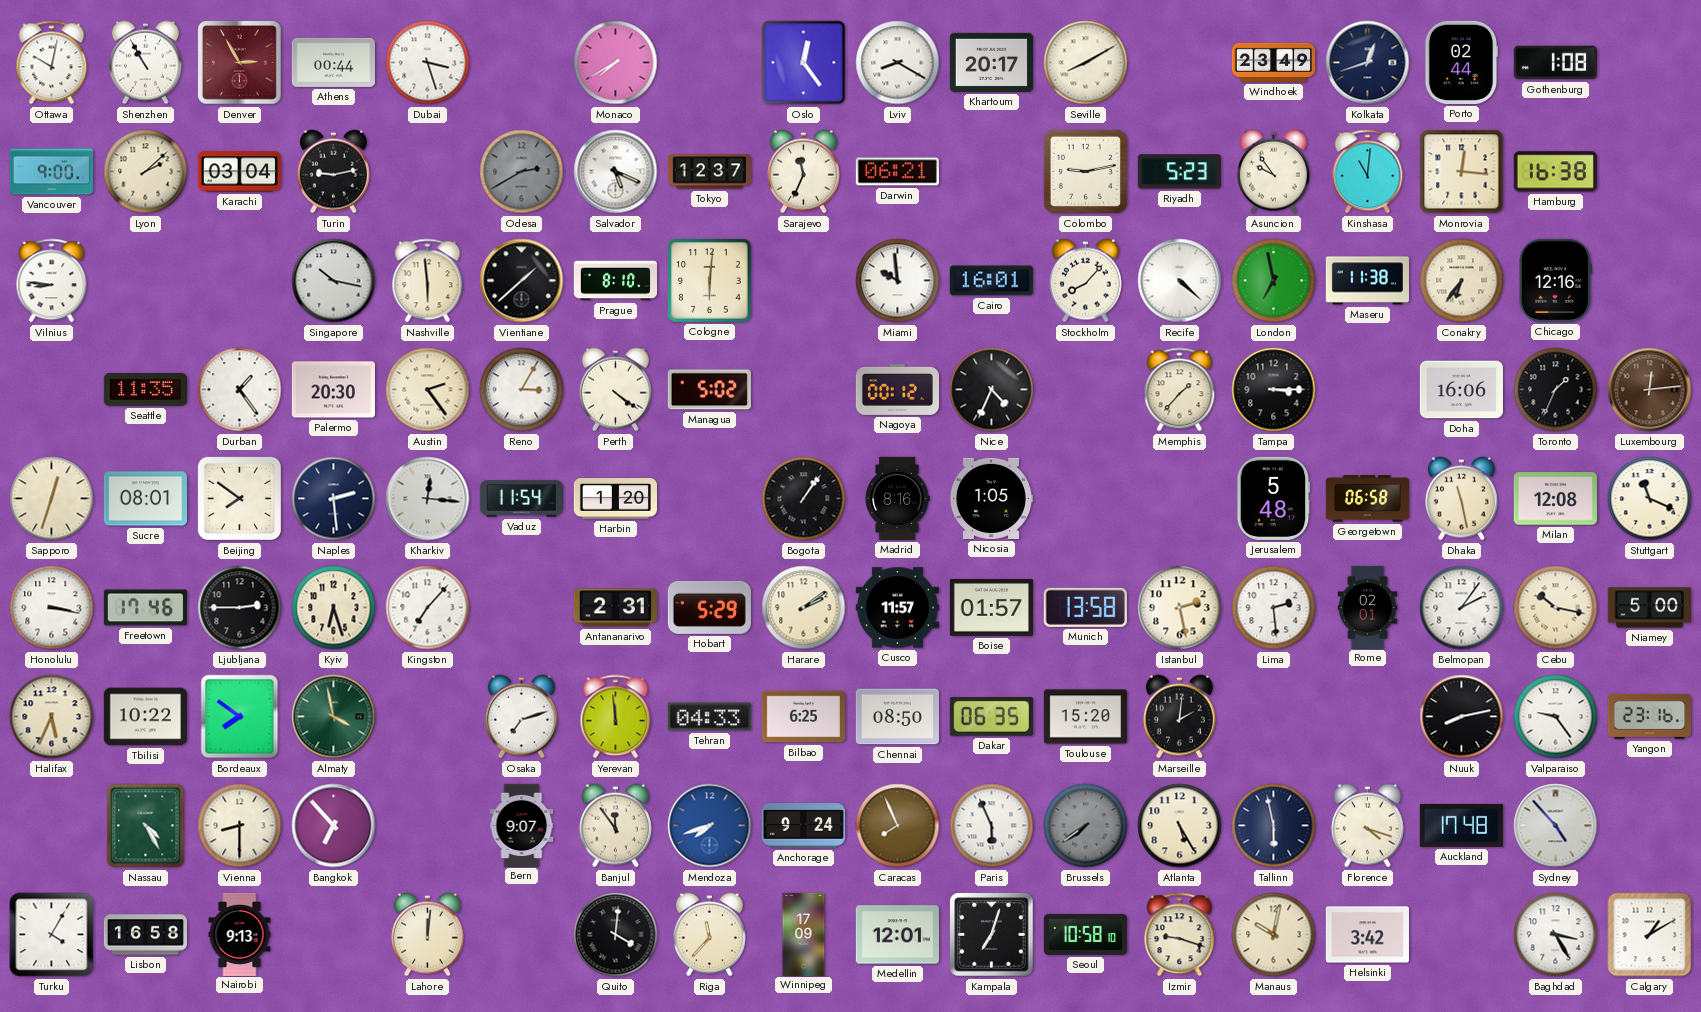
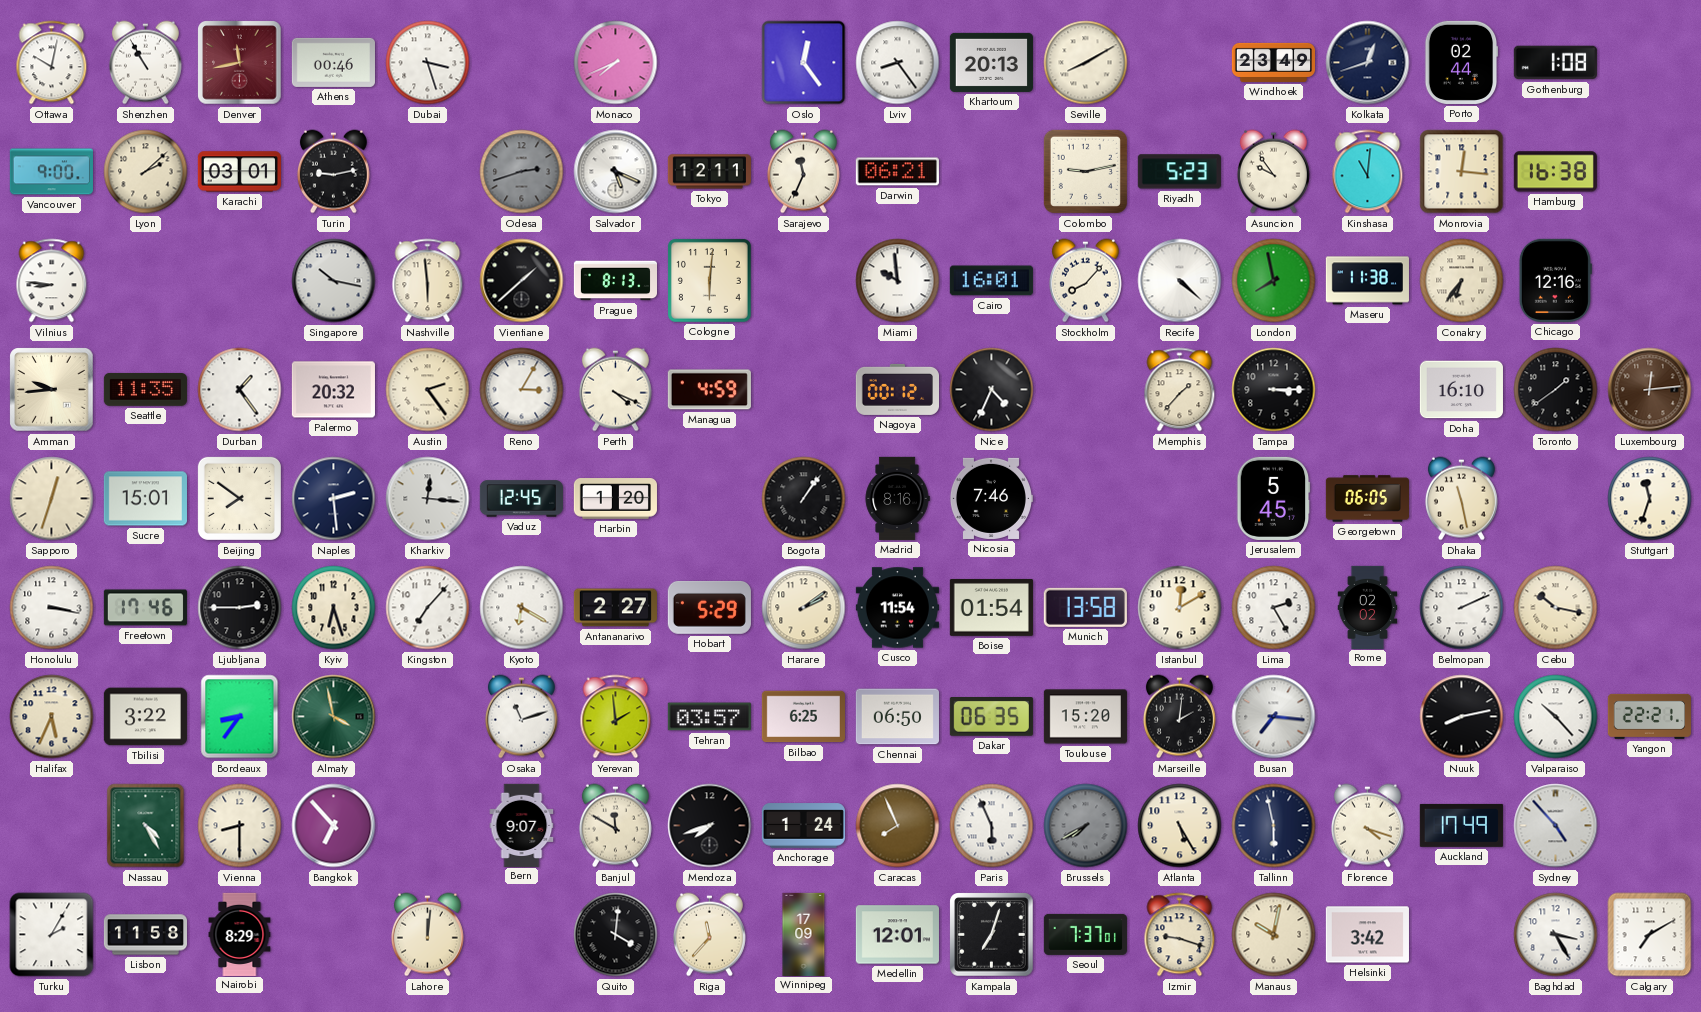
Denver: 2:55 -> 11:43
Athens: 00:44 -> 00:46
Monaco: 7:40 -> 7:41
Lviv: 8:20 -> 8:24
Khartoum: 20:17 -> 20:13
Karachi: 03:04 -> 03:01
Odesa: 2:40 -> 2:42
Tokyo: 12:37 -> 12:11
Prague: 8:10 -> 8:13
London: 6:58 -> 7:58
Amman: none -> 9:44
Palermo: 20:30 -> 20:32
Perth: 4:21 -> 4:19
Managua: 5:02 -> 4:59
Doha: 16:06 -> 16:10
Toronto: 1:34 -> 1:39
Sucre: 08:01 -> 15:01
Vaduz: 11:54 -> 12:45
Nicosia: 1:05 -> 7:46
Jerusalem: 5:48 -> 5:45
Georgetown: 06:58 -> 06:05
Milan: 12:08 -> none
Stuttgart: 11:19 -> 11:33
Kyoto: none -> 6:20
Antananarivo: 2:31 -> 2:27
Cusco: 11:57 -> 11:54
Boise: 01:57 -> 01:54
Istanbul: 2:28 -> 12:10
Lima: 2:29 -> 2:25
Rome: 02:01 -> 02:02
Belmopan: 2:06 -> 2:11
Niamey: 5:00 -> none
Tbilisi: 10:22 -> 3:22
Bordeaux: 7:51 -> 8:36
Osaka: 7:12 -> 11:12
Yerevan: 11:59 -> 1:59
Tehran: 04:33 -> 03:57
Chennai: 08:50 -> 06:50
Busan: none -> 7:16
Valparaiso: 9:24 -> 10:23
Yangon: 23:16 -> 22:21
Banjul: 11:54 -> 11:50
Mendoza dial: blue -> black
Anchorage: 9:24 -> 1:24
Brussels: 7:39 -> 7:40
Auckland: 17:48 -> 17:49
Turku: 4:05 -> 2:05
Lisbon: 16:58 -> 11:58
Nairobi: 9:13 -> 8:29
Seoul: 10:58 -> 7:37
Calgary: 1:10 -> 7:10
